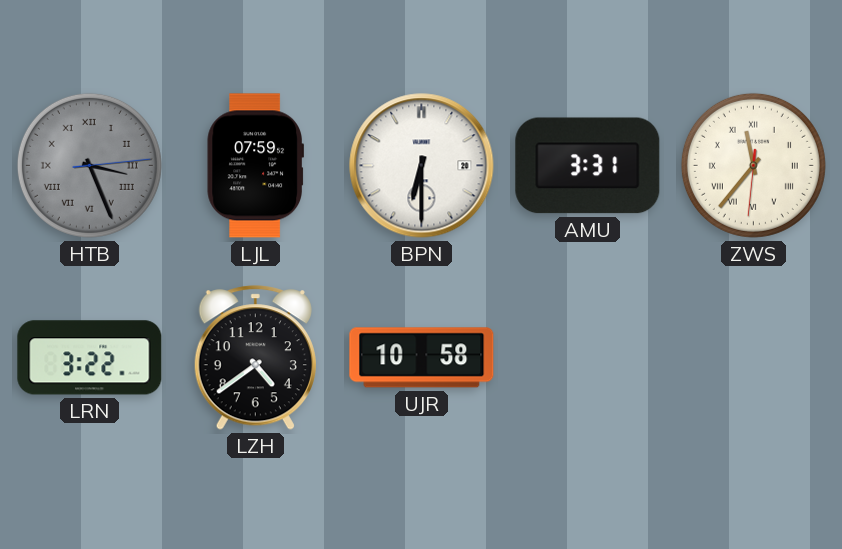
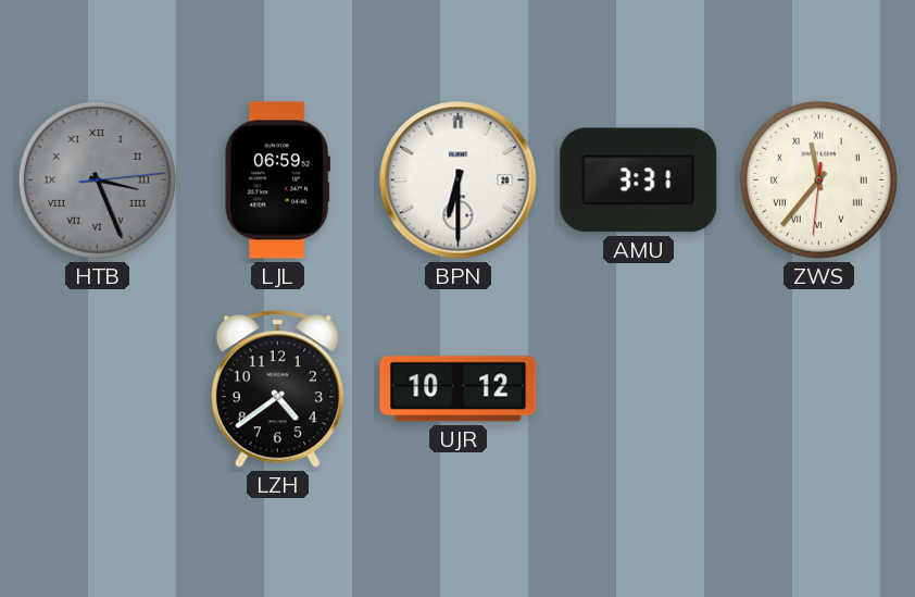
LJL: 07:59 -> 06:59
LRN: 3:22 -> none
UJR: 10:58 -> 10:12
